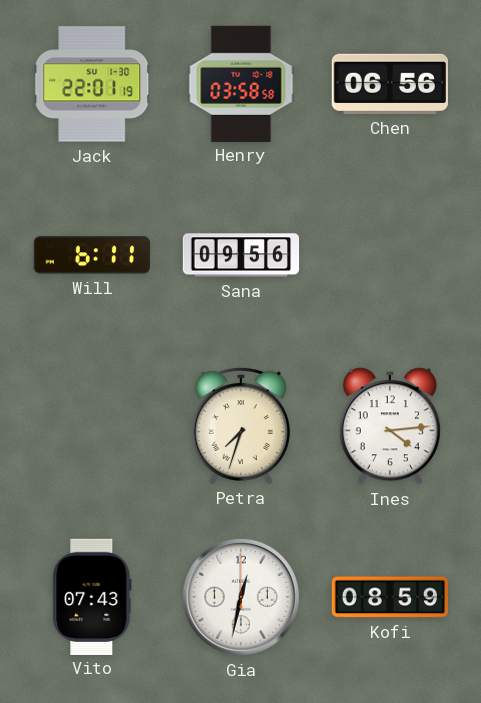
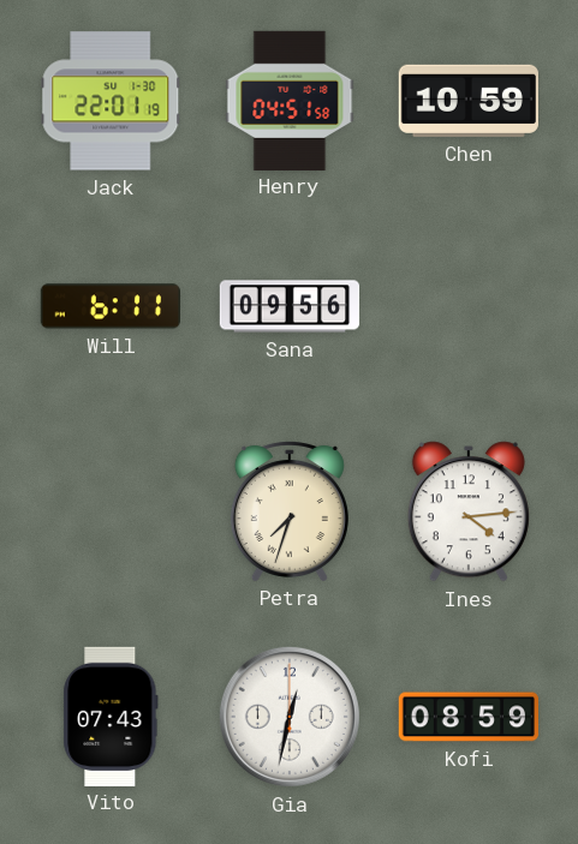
Henry: 03:58 -> 04:51
Chen: 06:56 -> 10:59
